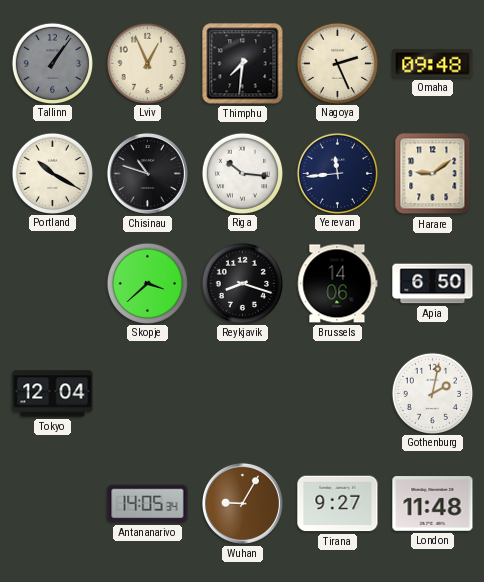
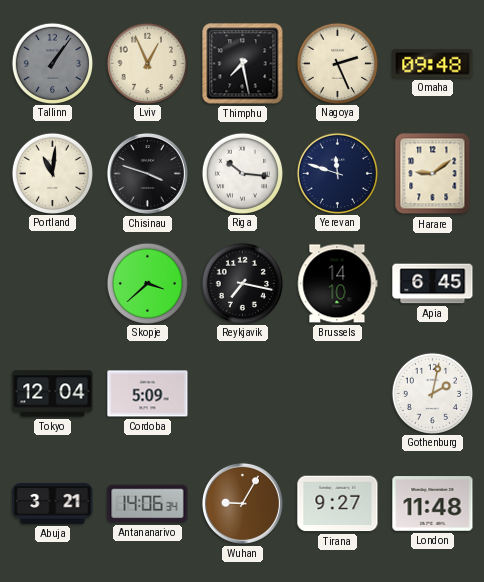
Thimphu: 7:31 -> 7:28
Portland: 10:20 -> 11:01
Chisinau: 10:48 -> 3:48
Yerevan: 11:44 -> 11:48
Reykjavik: 8:18 -> 7:17
Brussels: 14:06 -> 14:10
Apia: 6:50 -> 6:45
Cordoba: none -> 5:09
Abuja: none -> 3:21
Antananarivo: 14:05 -> 14:06
